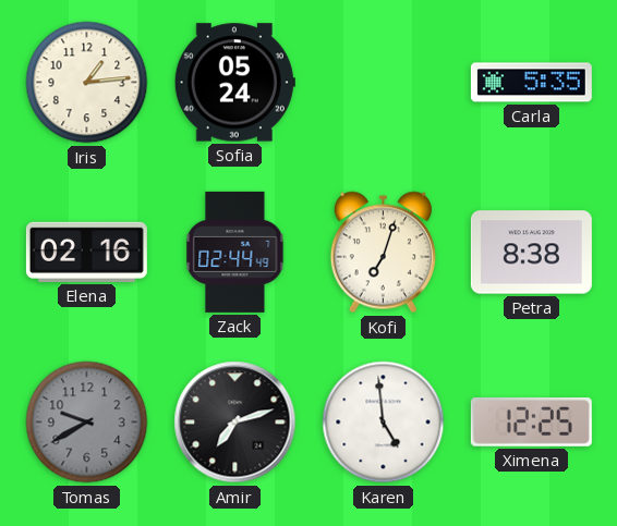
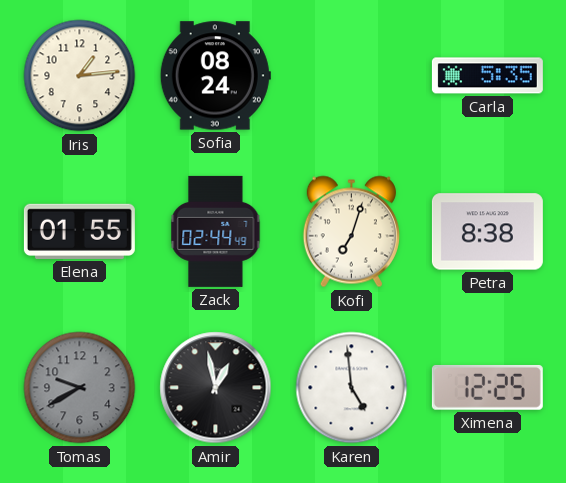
Sofia: 05:24 -> 08:24
Elena: 02:16 -> 01:55
Amir: 7:12 -> 12:58
